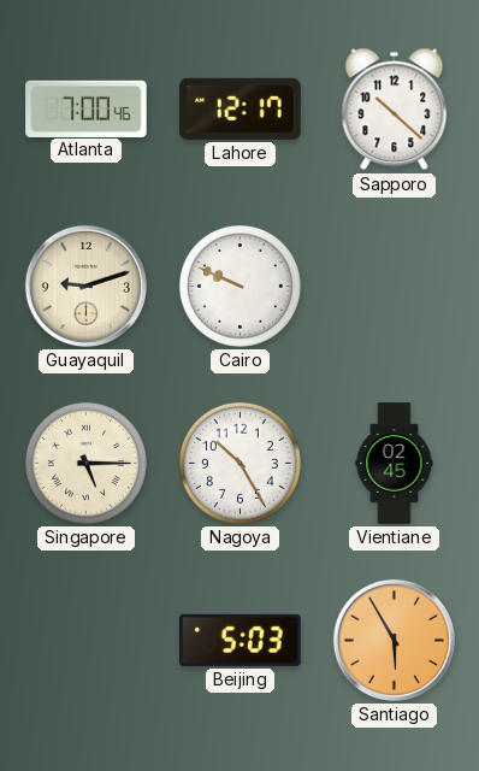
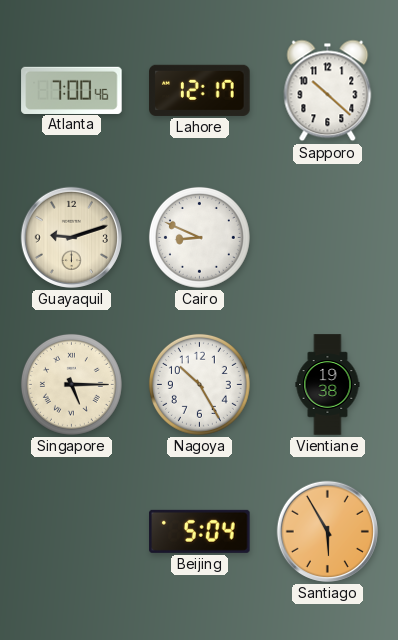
Cairo: 9:49 -> 8:49
Vientiane: 02:45 -> 19:38
Beijing: 5:03 -> 5:04
